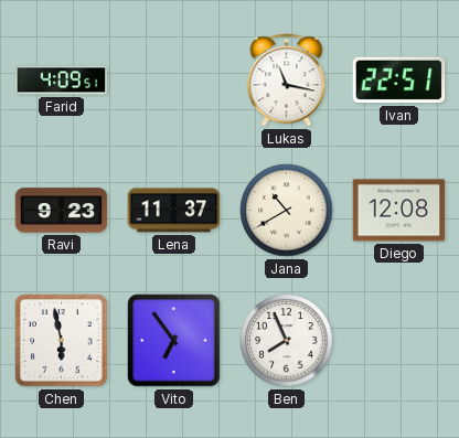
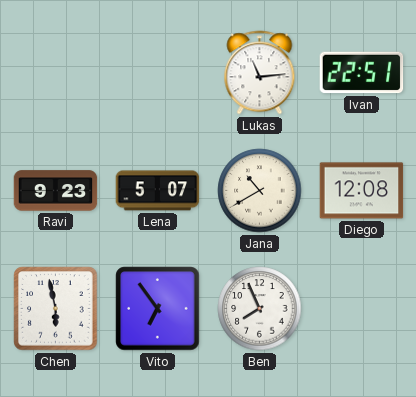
Farid: 4:09 -> none
Lukas: 11:17 -> 11:14
Lena: 11:37 -> 5:07
